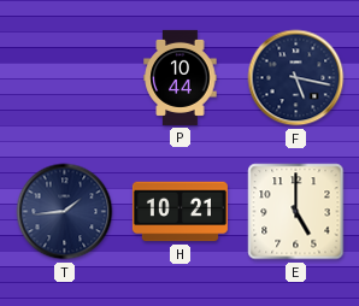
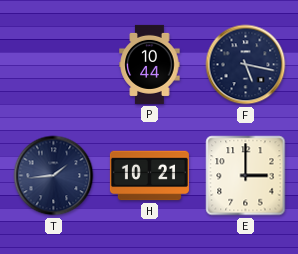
E: 5:00 -> 3:00
